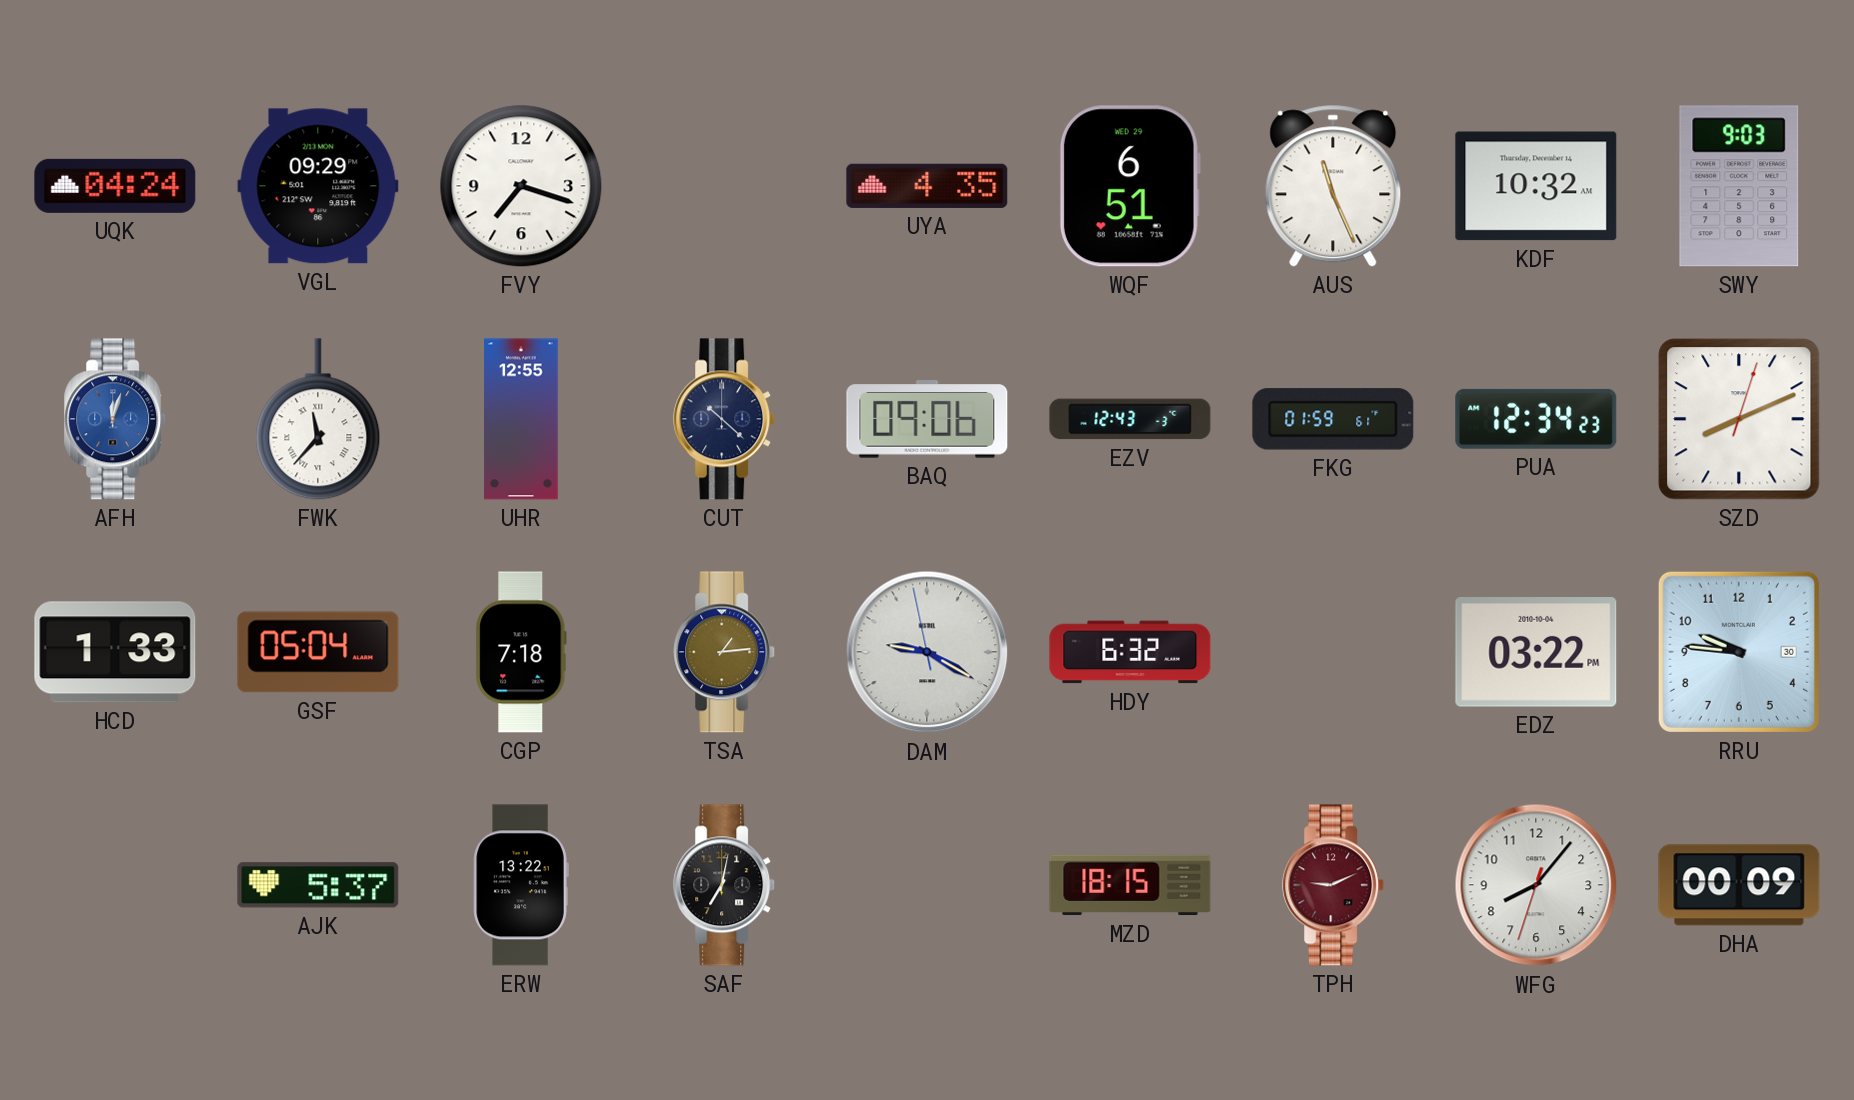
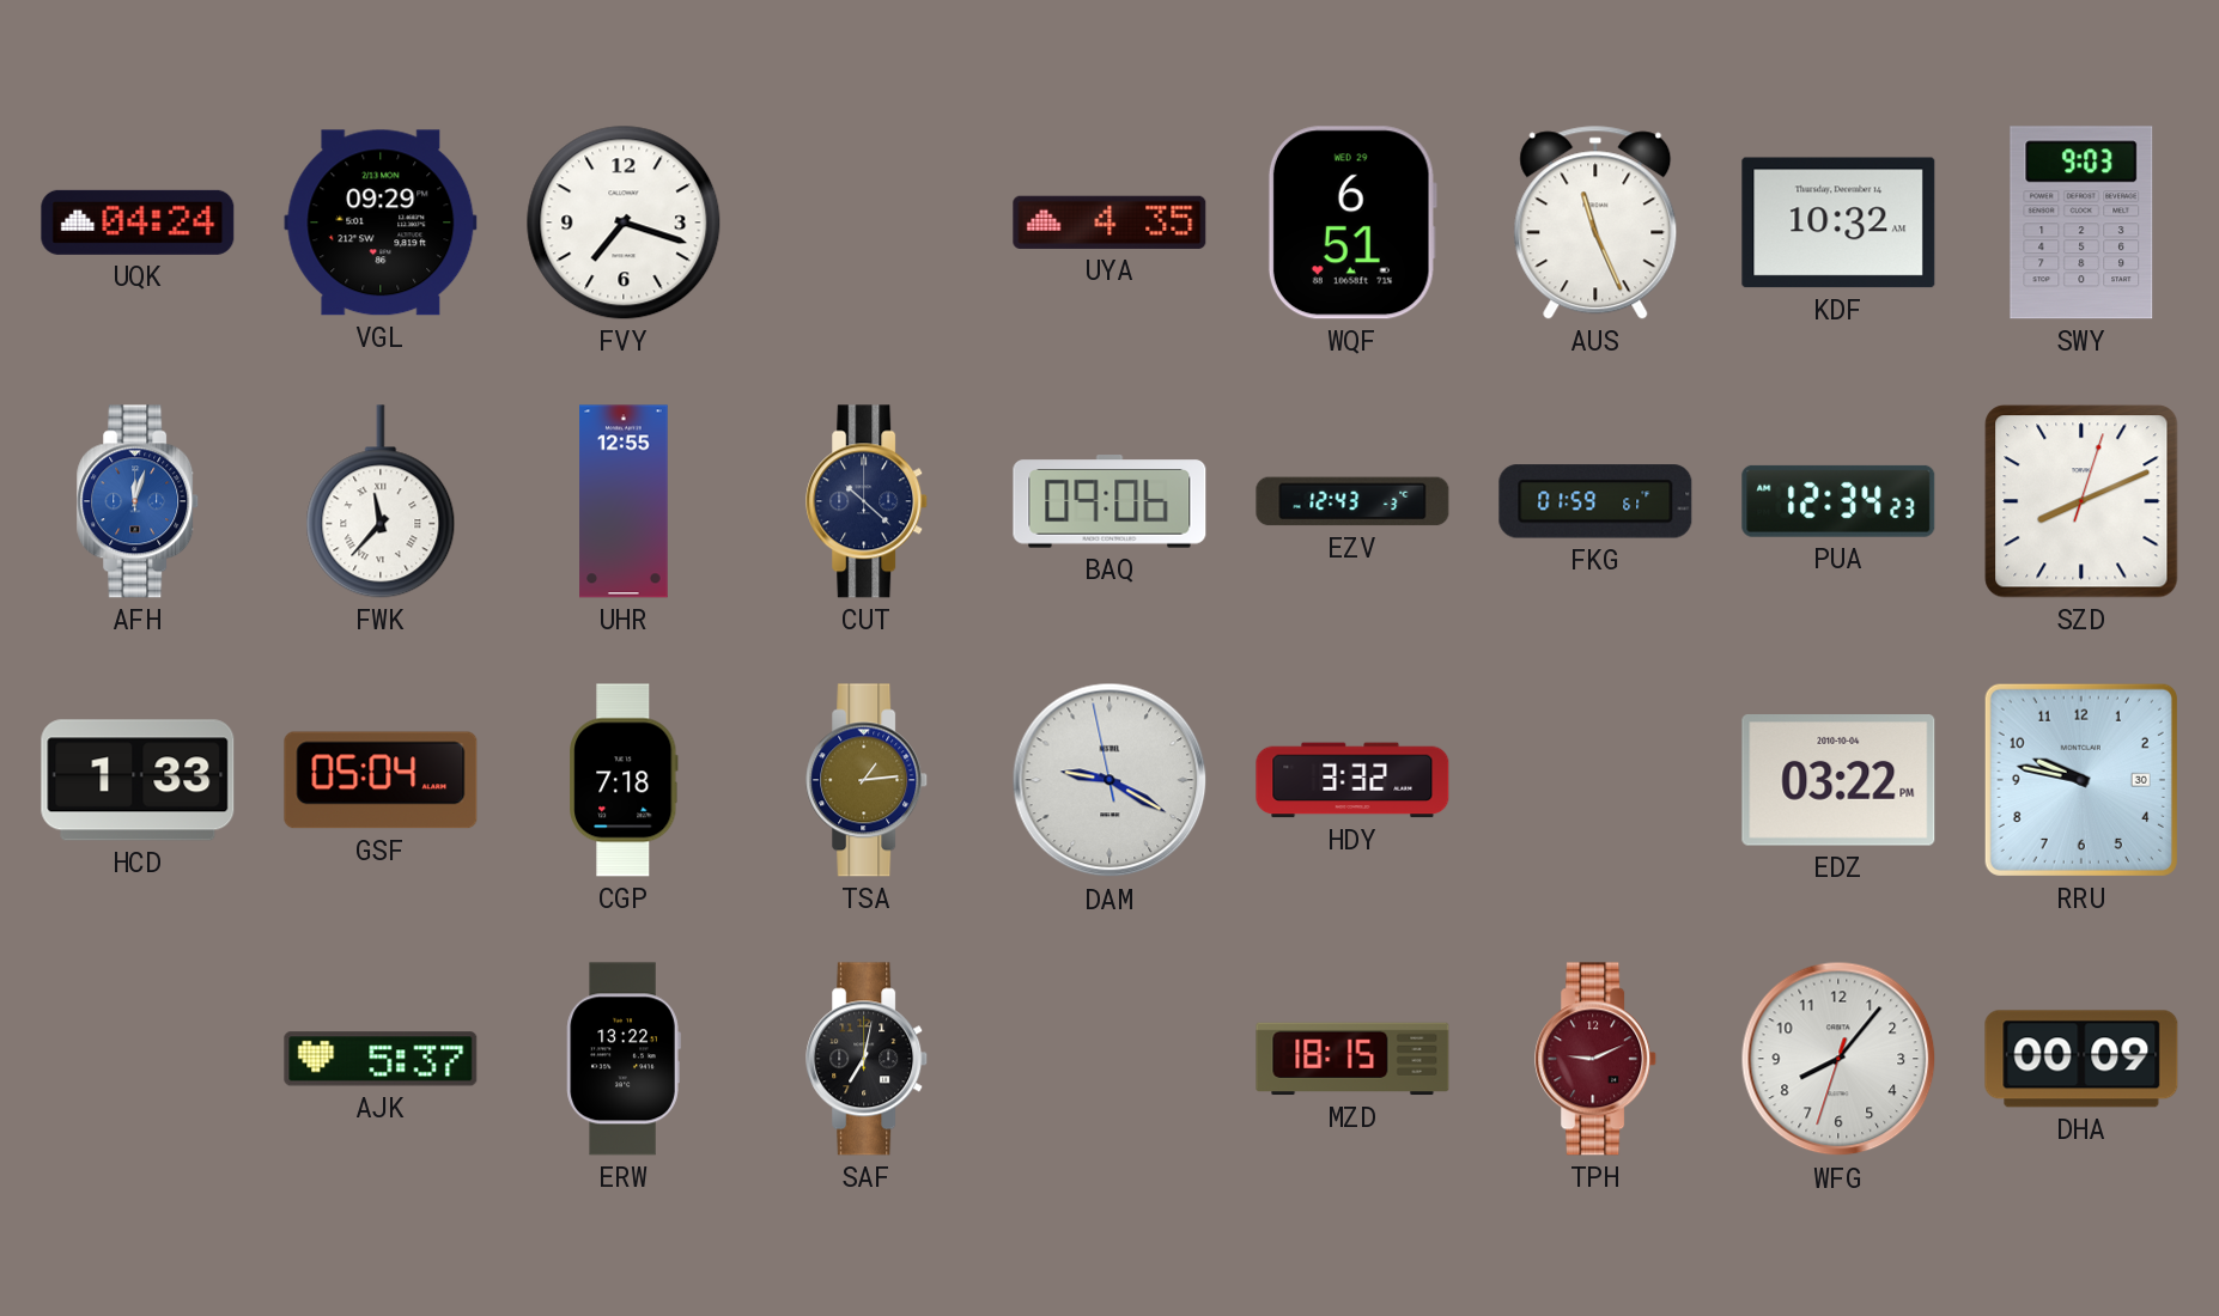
HDY: 6:32 -> 3:32
RRU: 9:46 -> 9:47
